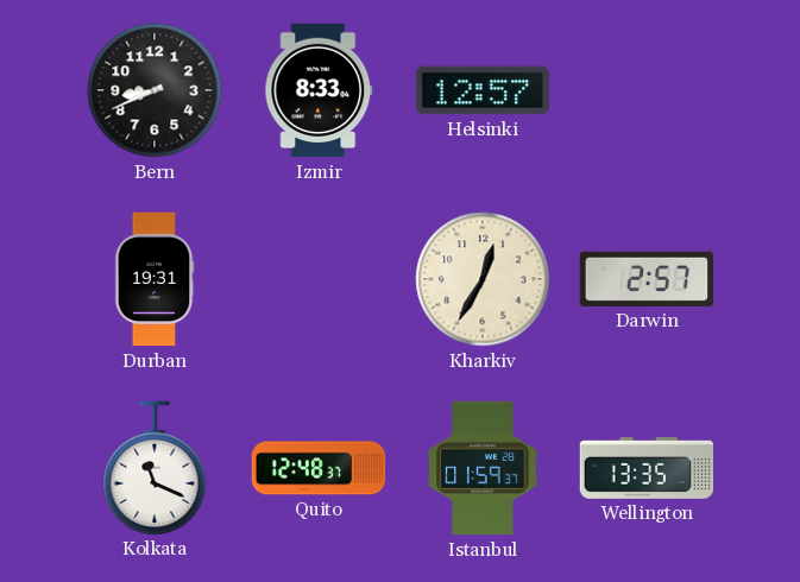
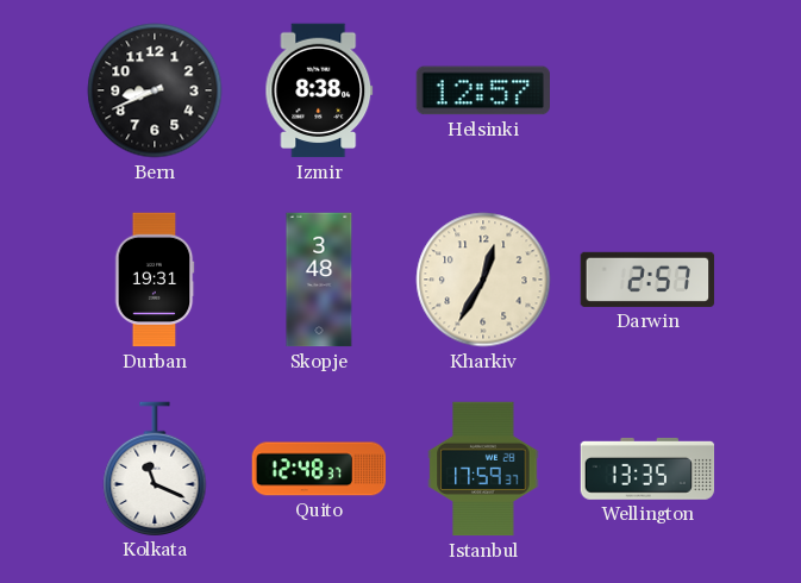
Izmir: 8:33 -> 8:38
Skopje: none -> 3:48
Istanbul: 01:59 -> 17:59
